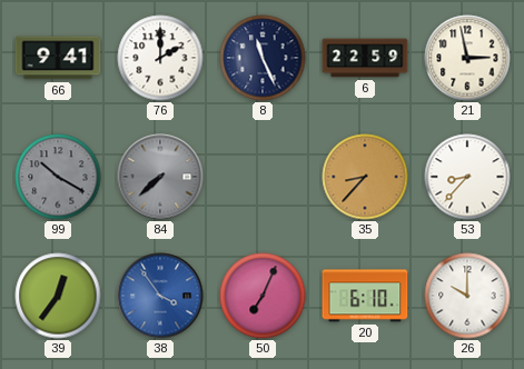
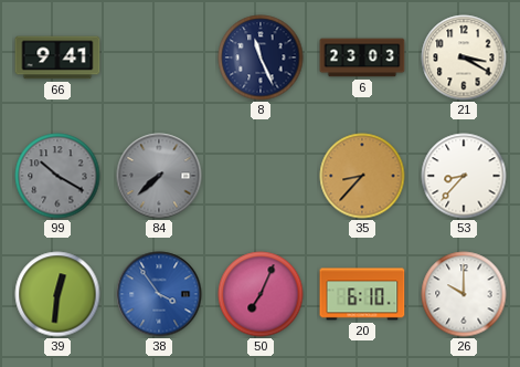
76: 2:00 -> none
6: 22:59 -> 23:03
21: 2:58 -> 3:20
39: 12:36 -> 12:31
